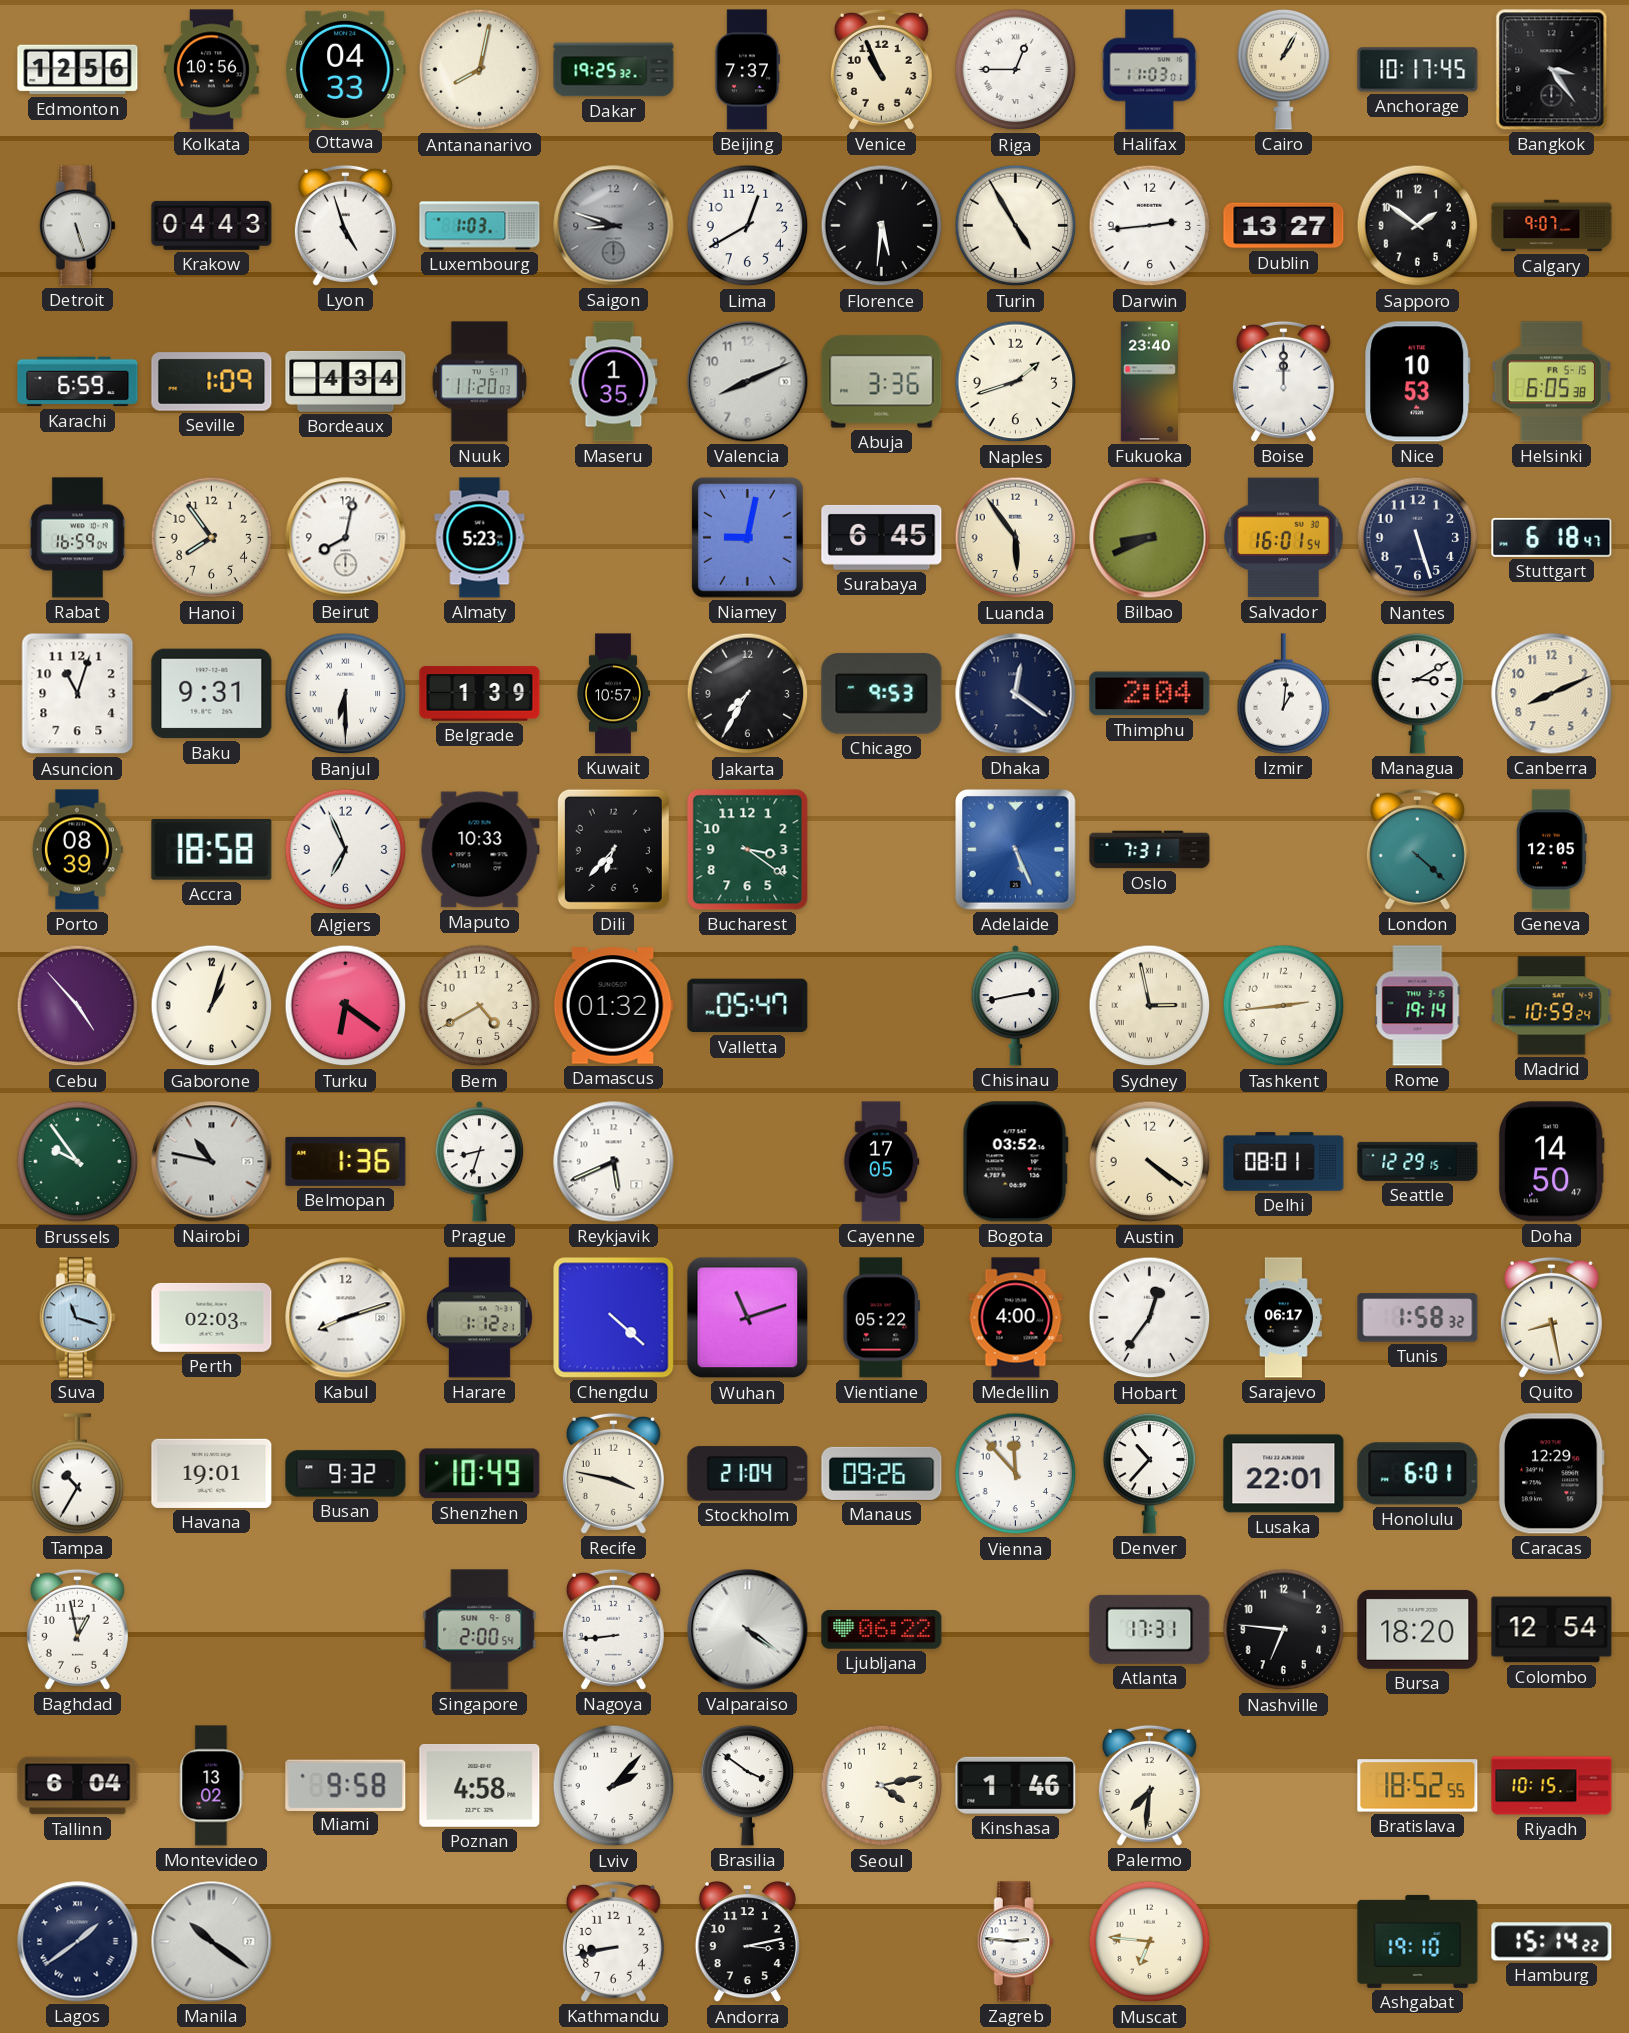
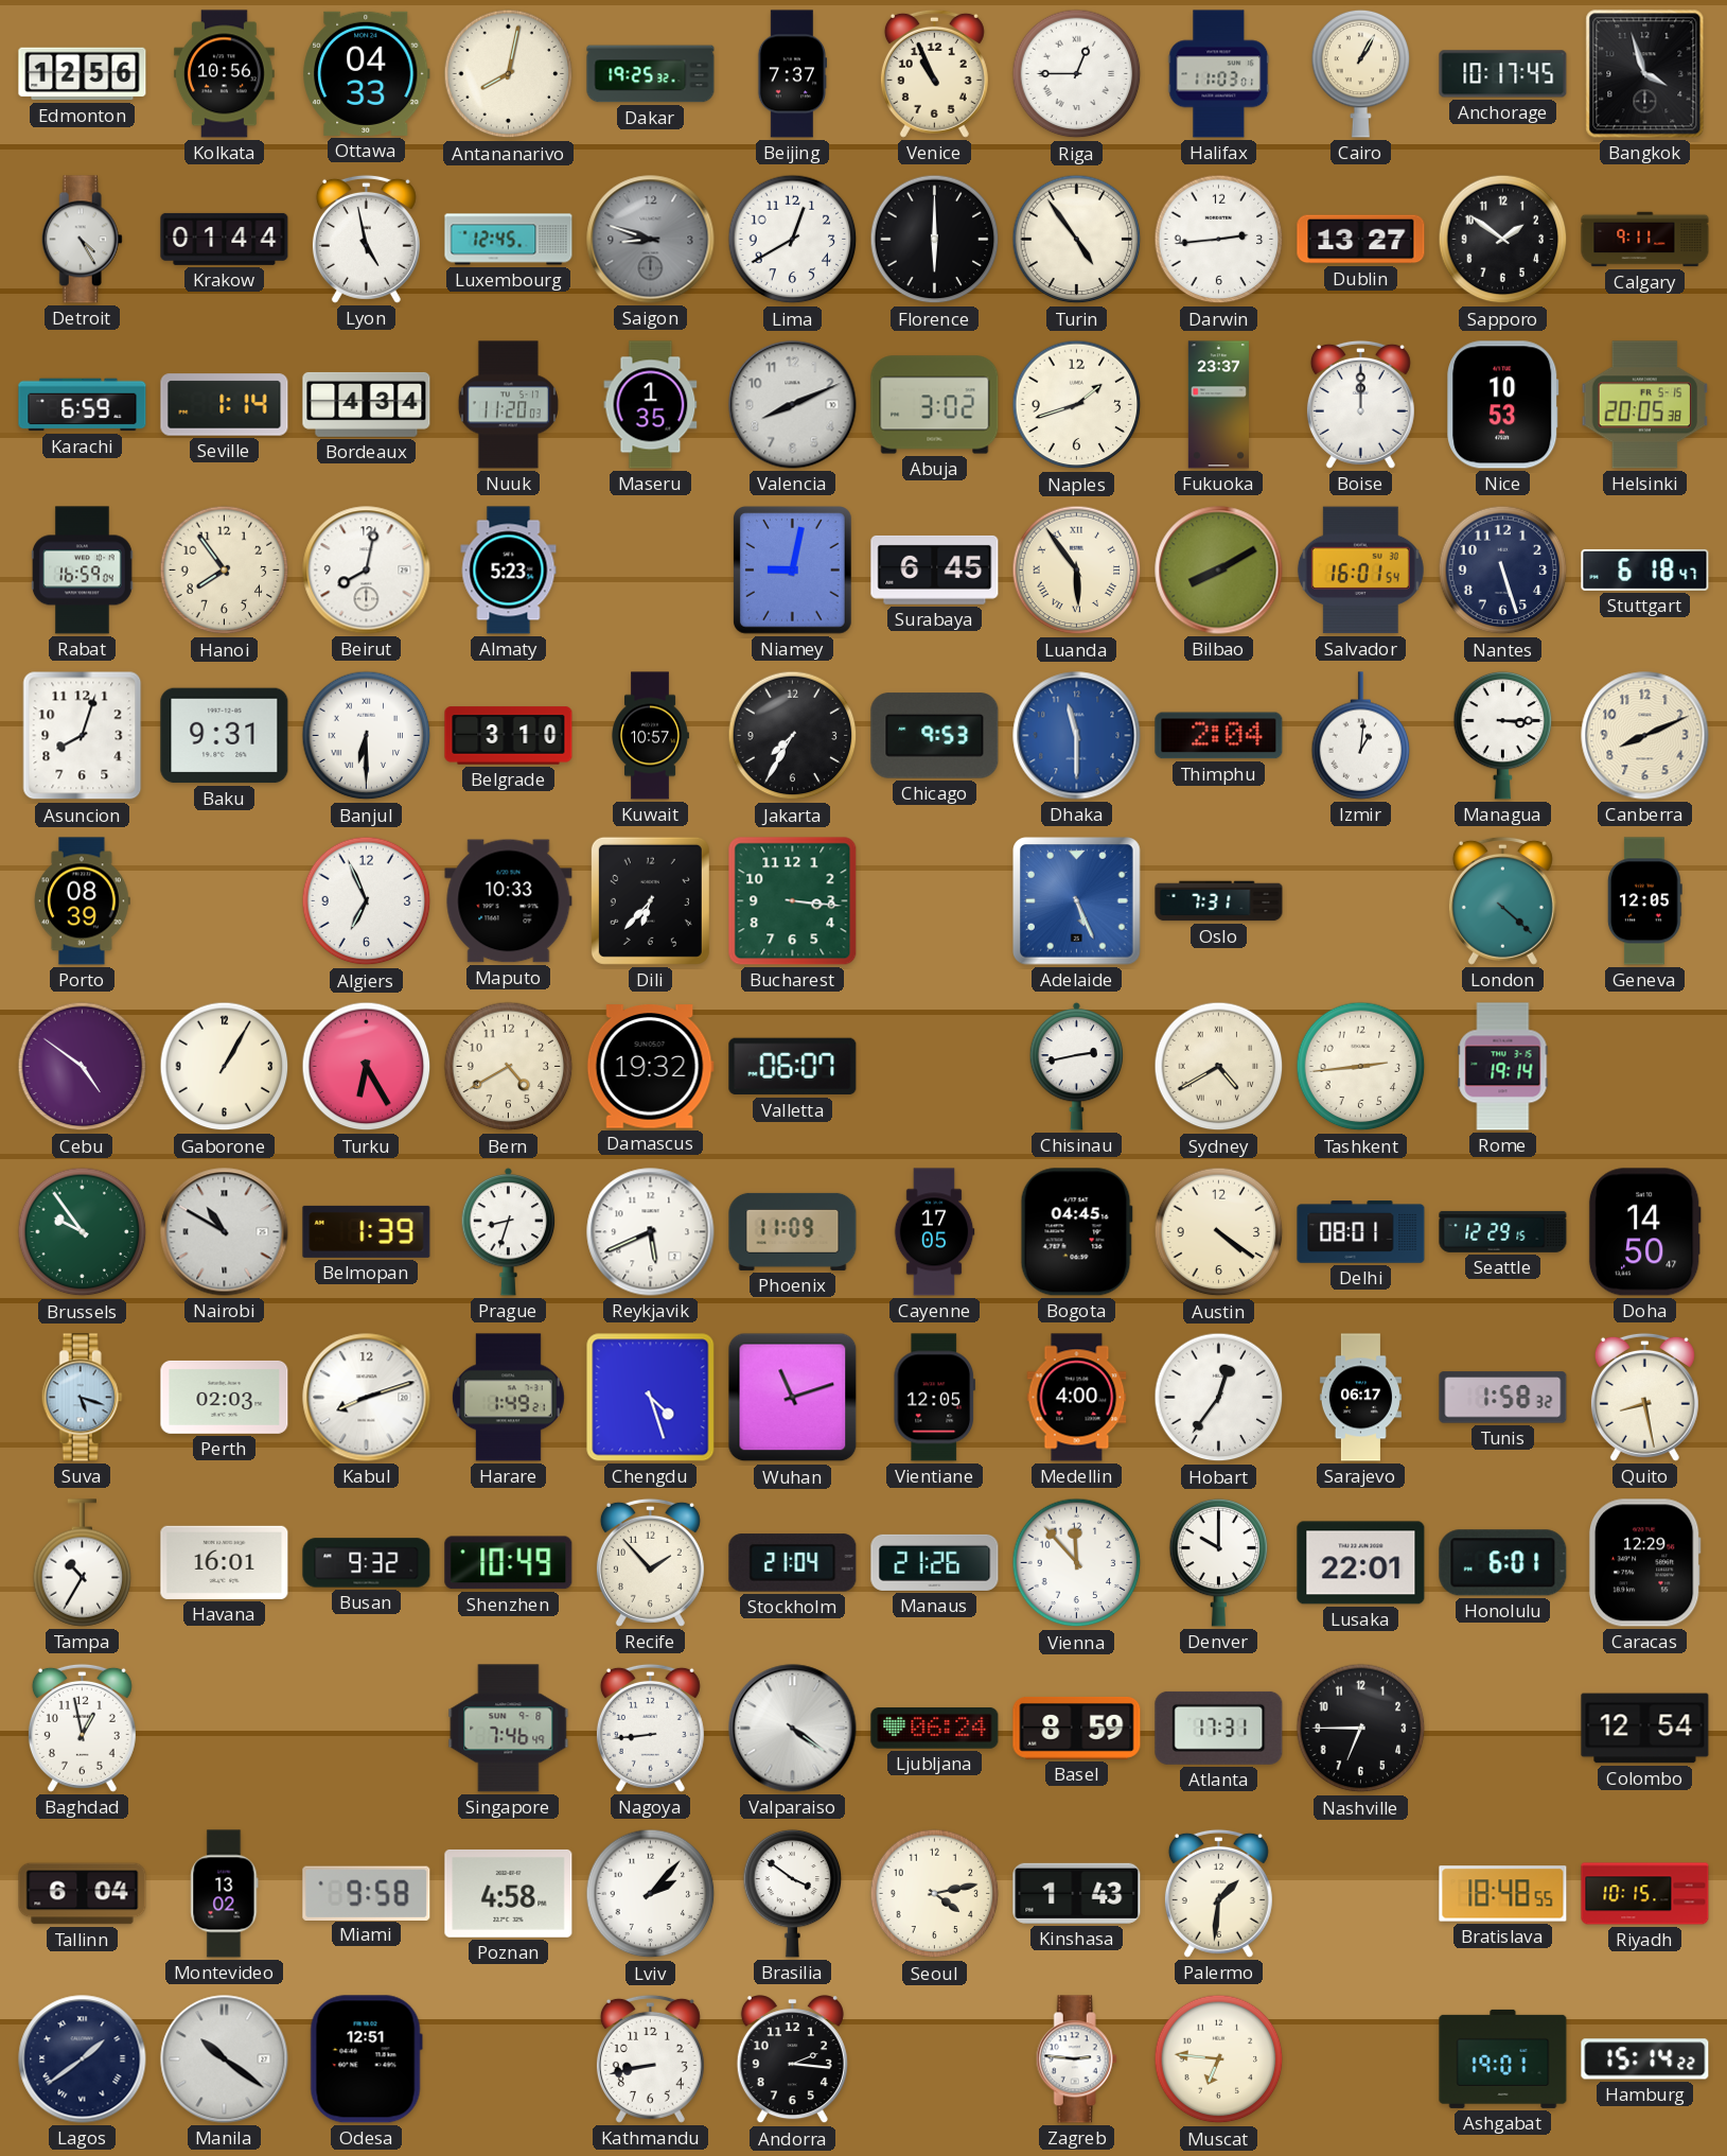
Bangkok: 3:24 -> 3:57
Detroit: 5:27 -> 4:25
Krakow: 04:43 -> 01:44
Lyon: 4:57 -> 4:58
Luxembourg: 1:03 -> 12:45
Florence: 5:31 -> 6:00
Turin: 4:55 -> 4:54
Calgary: 9:07 -> 9:11
Seville: 1:09 -> 1:14
Abuja: 3:36 -> 3:02
Fukuoka: 23:40 -> 23:37
Helsinki: 6:05 -> 20:05
Luanda numerals: Arabic -> Roman
Bilbao: 8:41 -> 8:10
Asuncion: 11:03 -> 8:03
Belgrade: 1:39 -> 3:10
Dhaka: 12:21 -> 11:30
Dhaka dial: navy -> blue
Managua: 3:10 -> 3:15
Accra: 18:58 -> none
Bucharest: 3:21 -> 3:16
Cebu: 4:53 -> 4:51
Gaborone: 1:03 -> 1:05
Turku: 6:21 -> 6:25
Damascus: 01:32 -> 19:32
Valletta: 05:47 -> 06:07
Sydney: 2:58 -> 4:40
Madrid: 10:59 -> none
Nairobi: 10:47 -> 10:50
Belmopan: 1:36 -> 1:39
Phoenix: none -> 11:09
Bogota: 03:52 -> 04:45
Suva: 11:18 -> 5:18
Harare: 1:12 -> 1:49
Chengdu: 4:22 -> 4:27
Vientiane: 05:22 -> 12:05
Havana: 19:01 -> 16:01
Recife: 3:47 -> 1:53
Manaus: 09:26 -> 21:26
Denver: 10:37 -> 10:00
Singapore: 2:00 -> 7:46
Ljubljana: 06:22 -> 06:24
Basel: none -> 8:59
Nashville: 6:46 -> 6:45
Bursa: 18:20 -> none
Kinshasa: 1:46 -> 1:43
Palermo: 7:31 -> 1:31
Bratislava: 18:52 -> 18:48
Odesa: none -> 12:51
Andorra: 3:13 -> 2:16
Ashgabat: 19:10 -> 19:01
